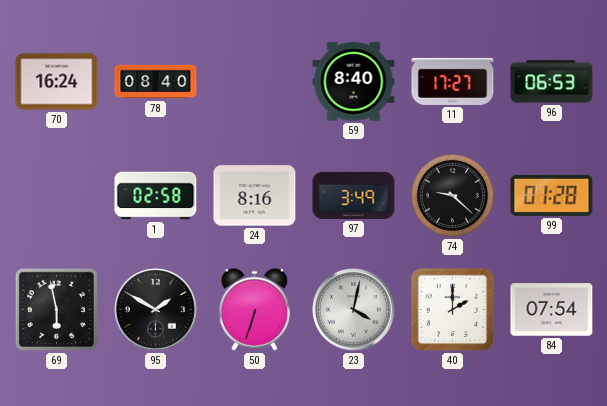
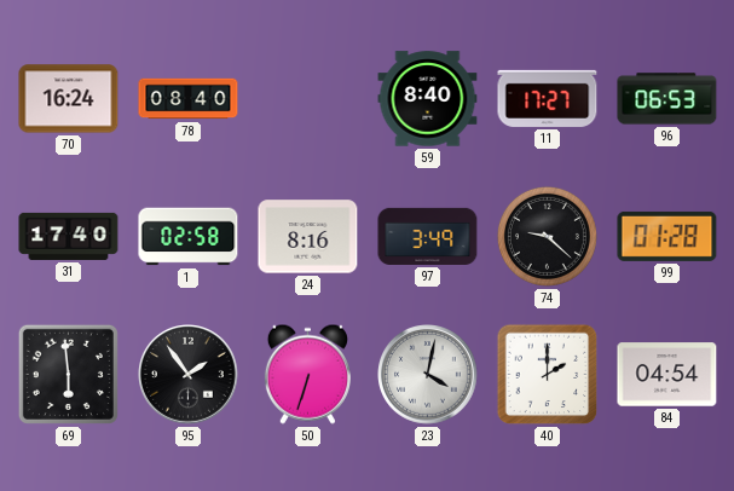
31: none -> 17:40
69: 5:58 -> 5:59
95: 1:50 -> 1:54
84: 07:54 -> 04:54
